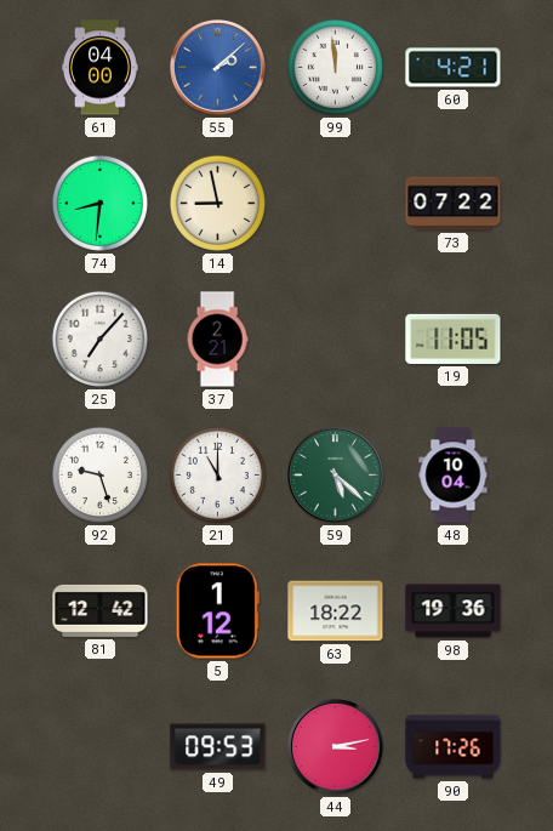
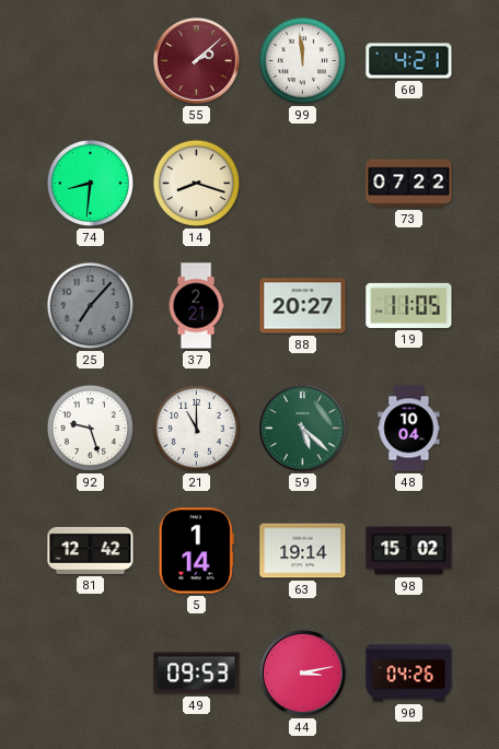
61: 04:00 -> none
55 dial: blue -> burgundy
14: 8:58 -> 8:18
25 dial: white -> grey
88: none -> 20:27
5: 1:12 -> 1:14
63: 18:22 -> 19:14
98: 19:36 -> 15:02
90: 17:26 -> 04:26
